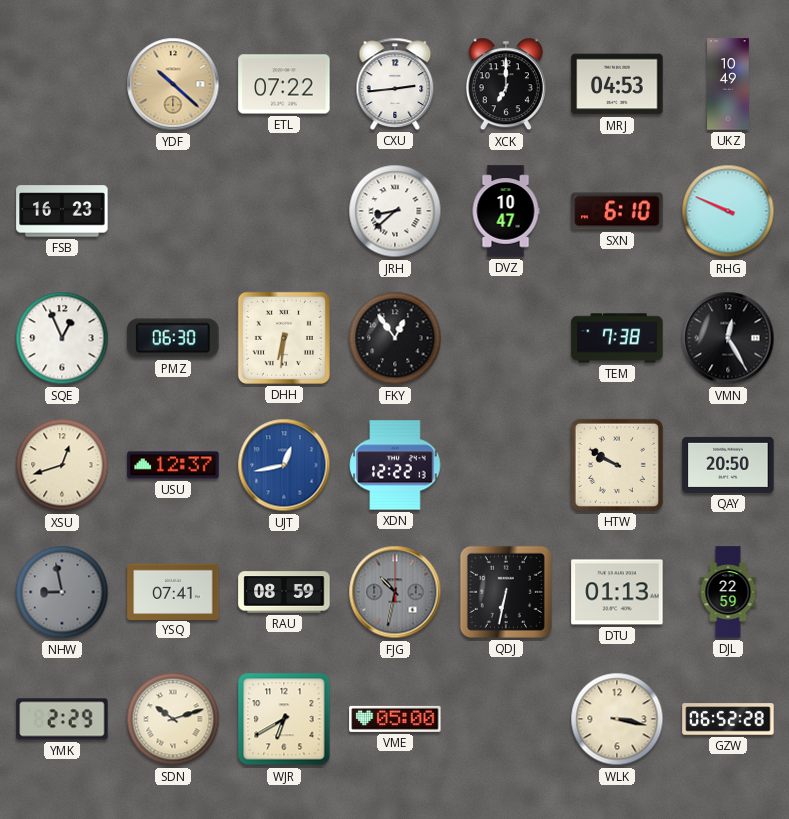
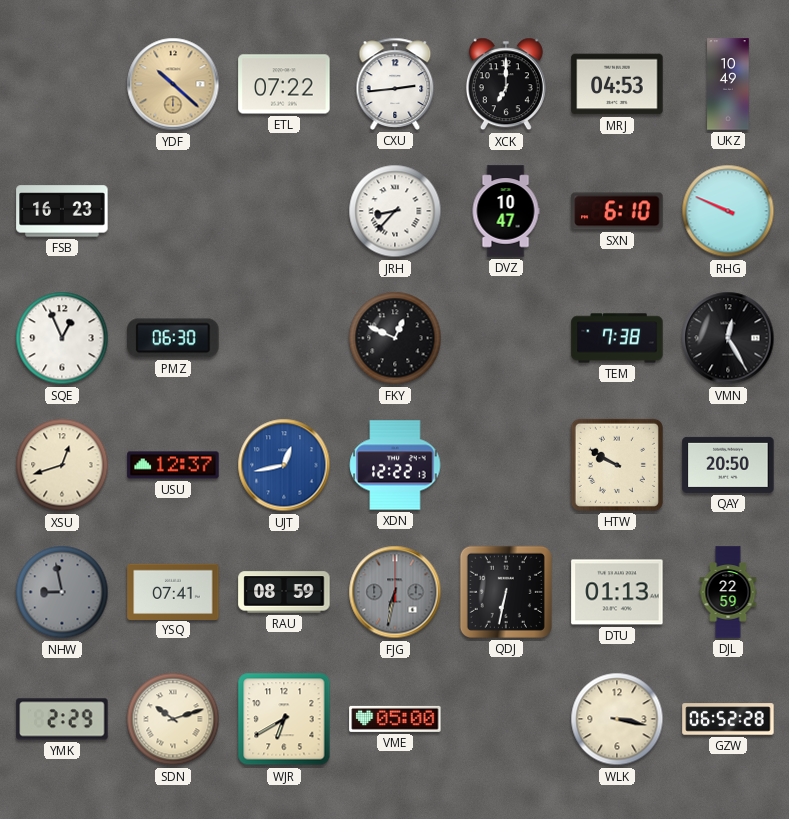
JRH: 8:38 -> 8:37
DHH: 6:31 -> none
FKY: 12:54 -> 12:49
FJG: 10:32 -> 6:32
